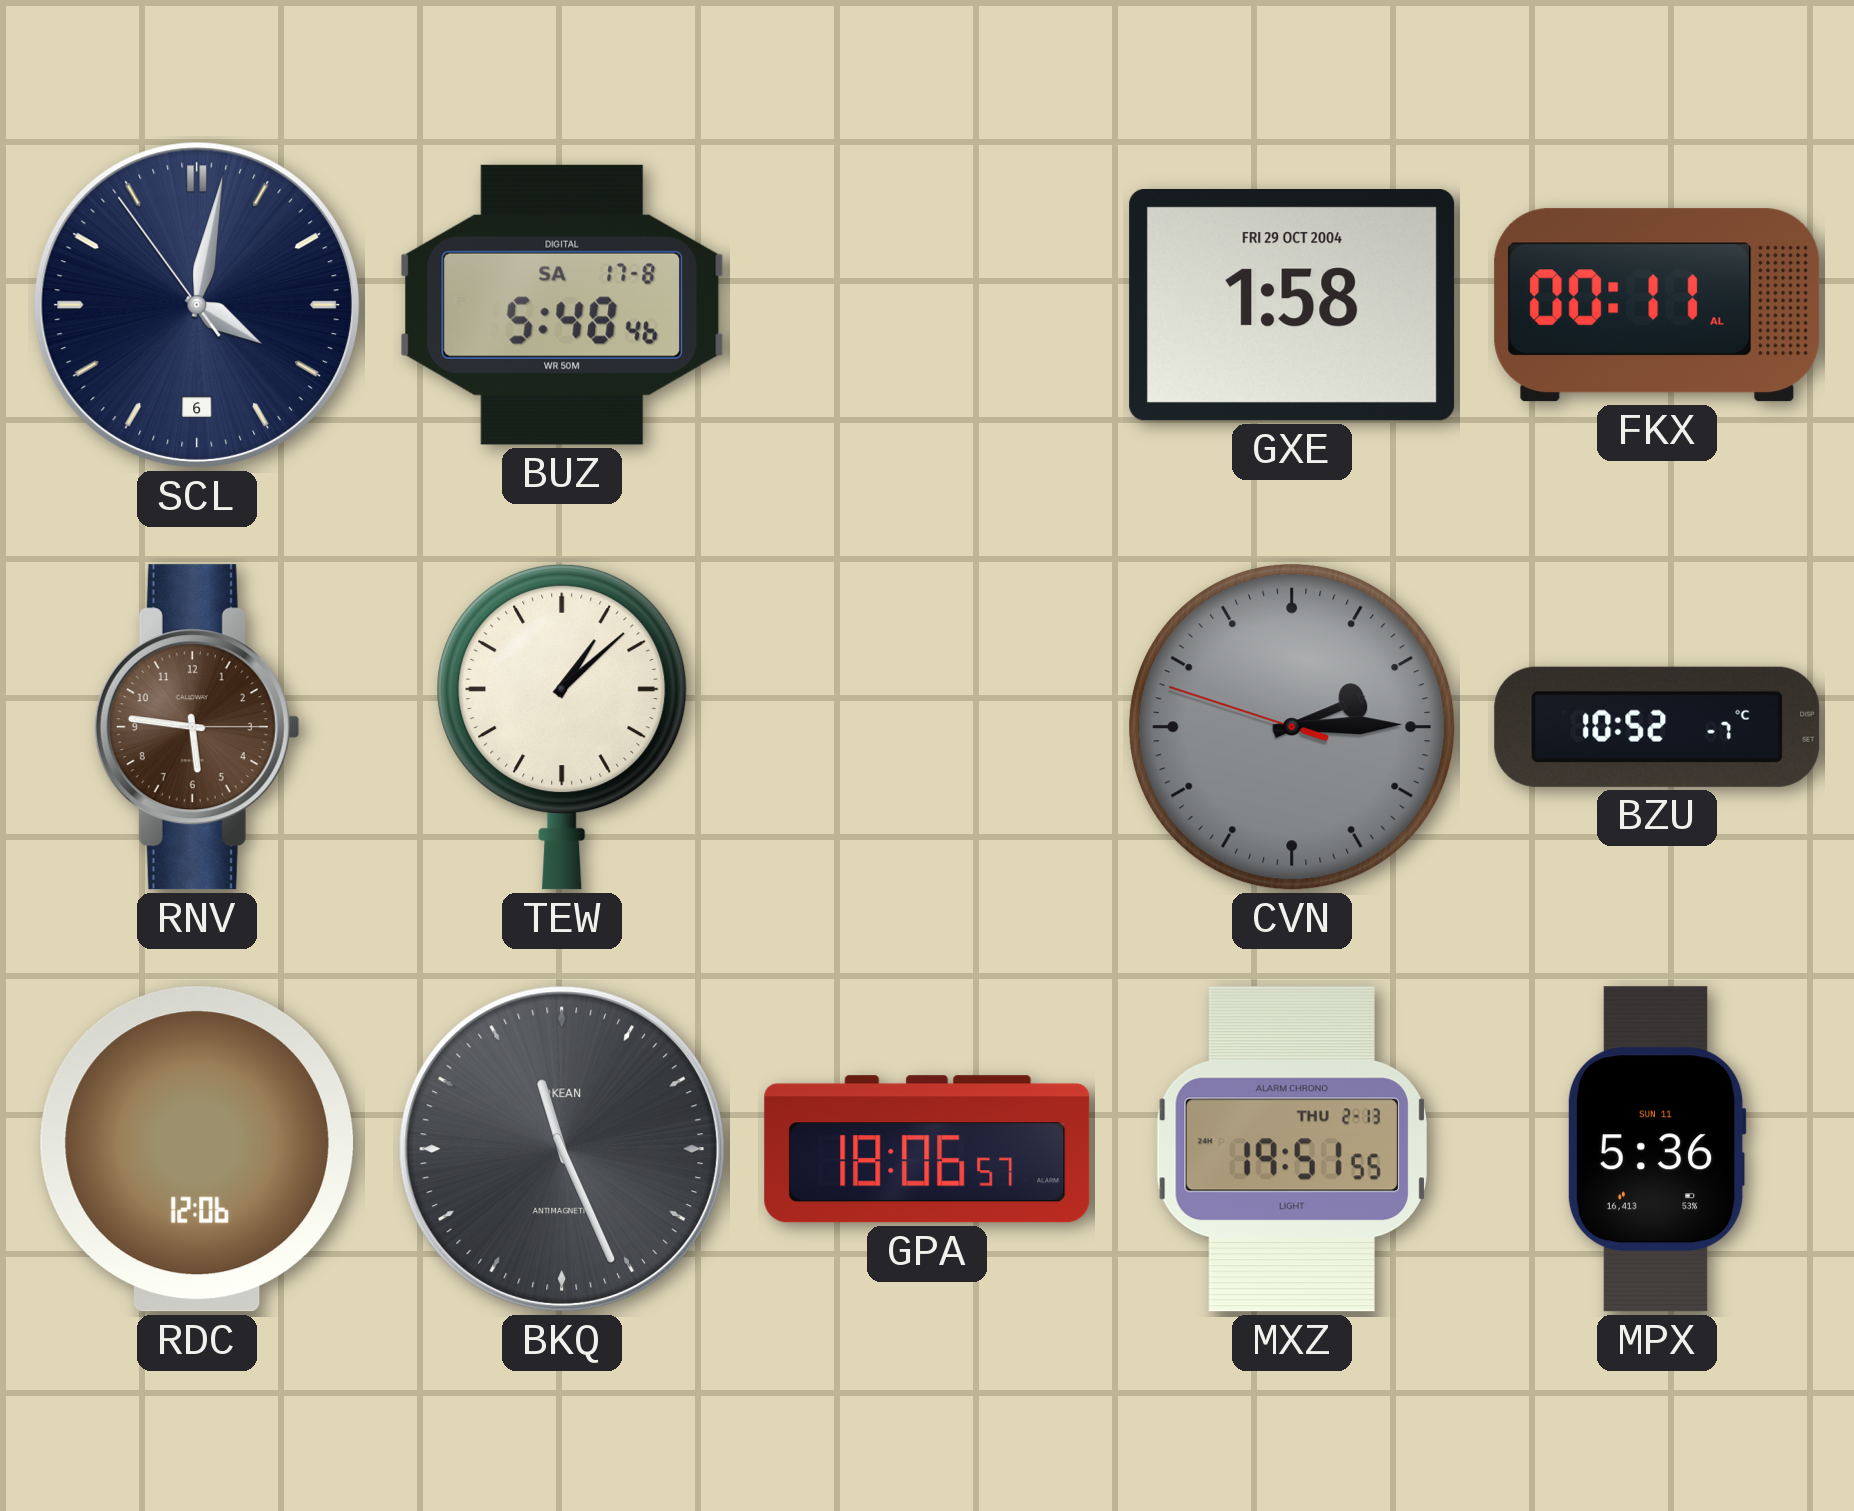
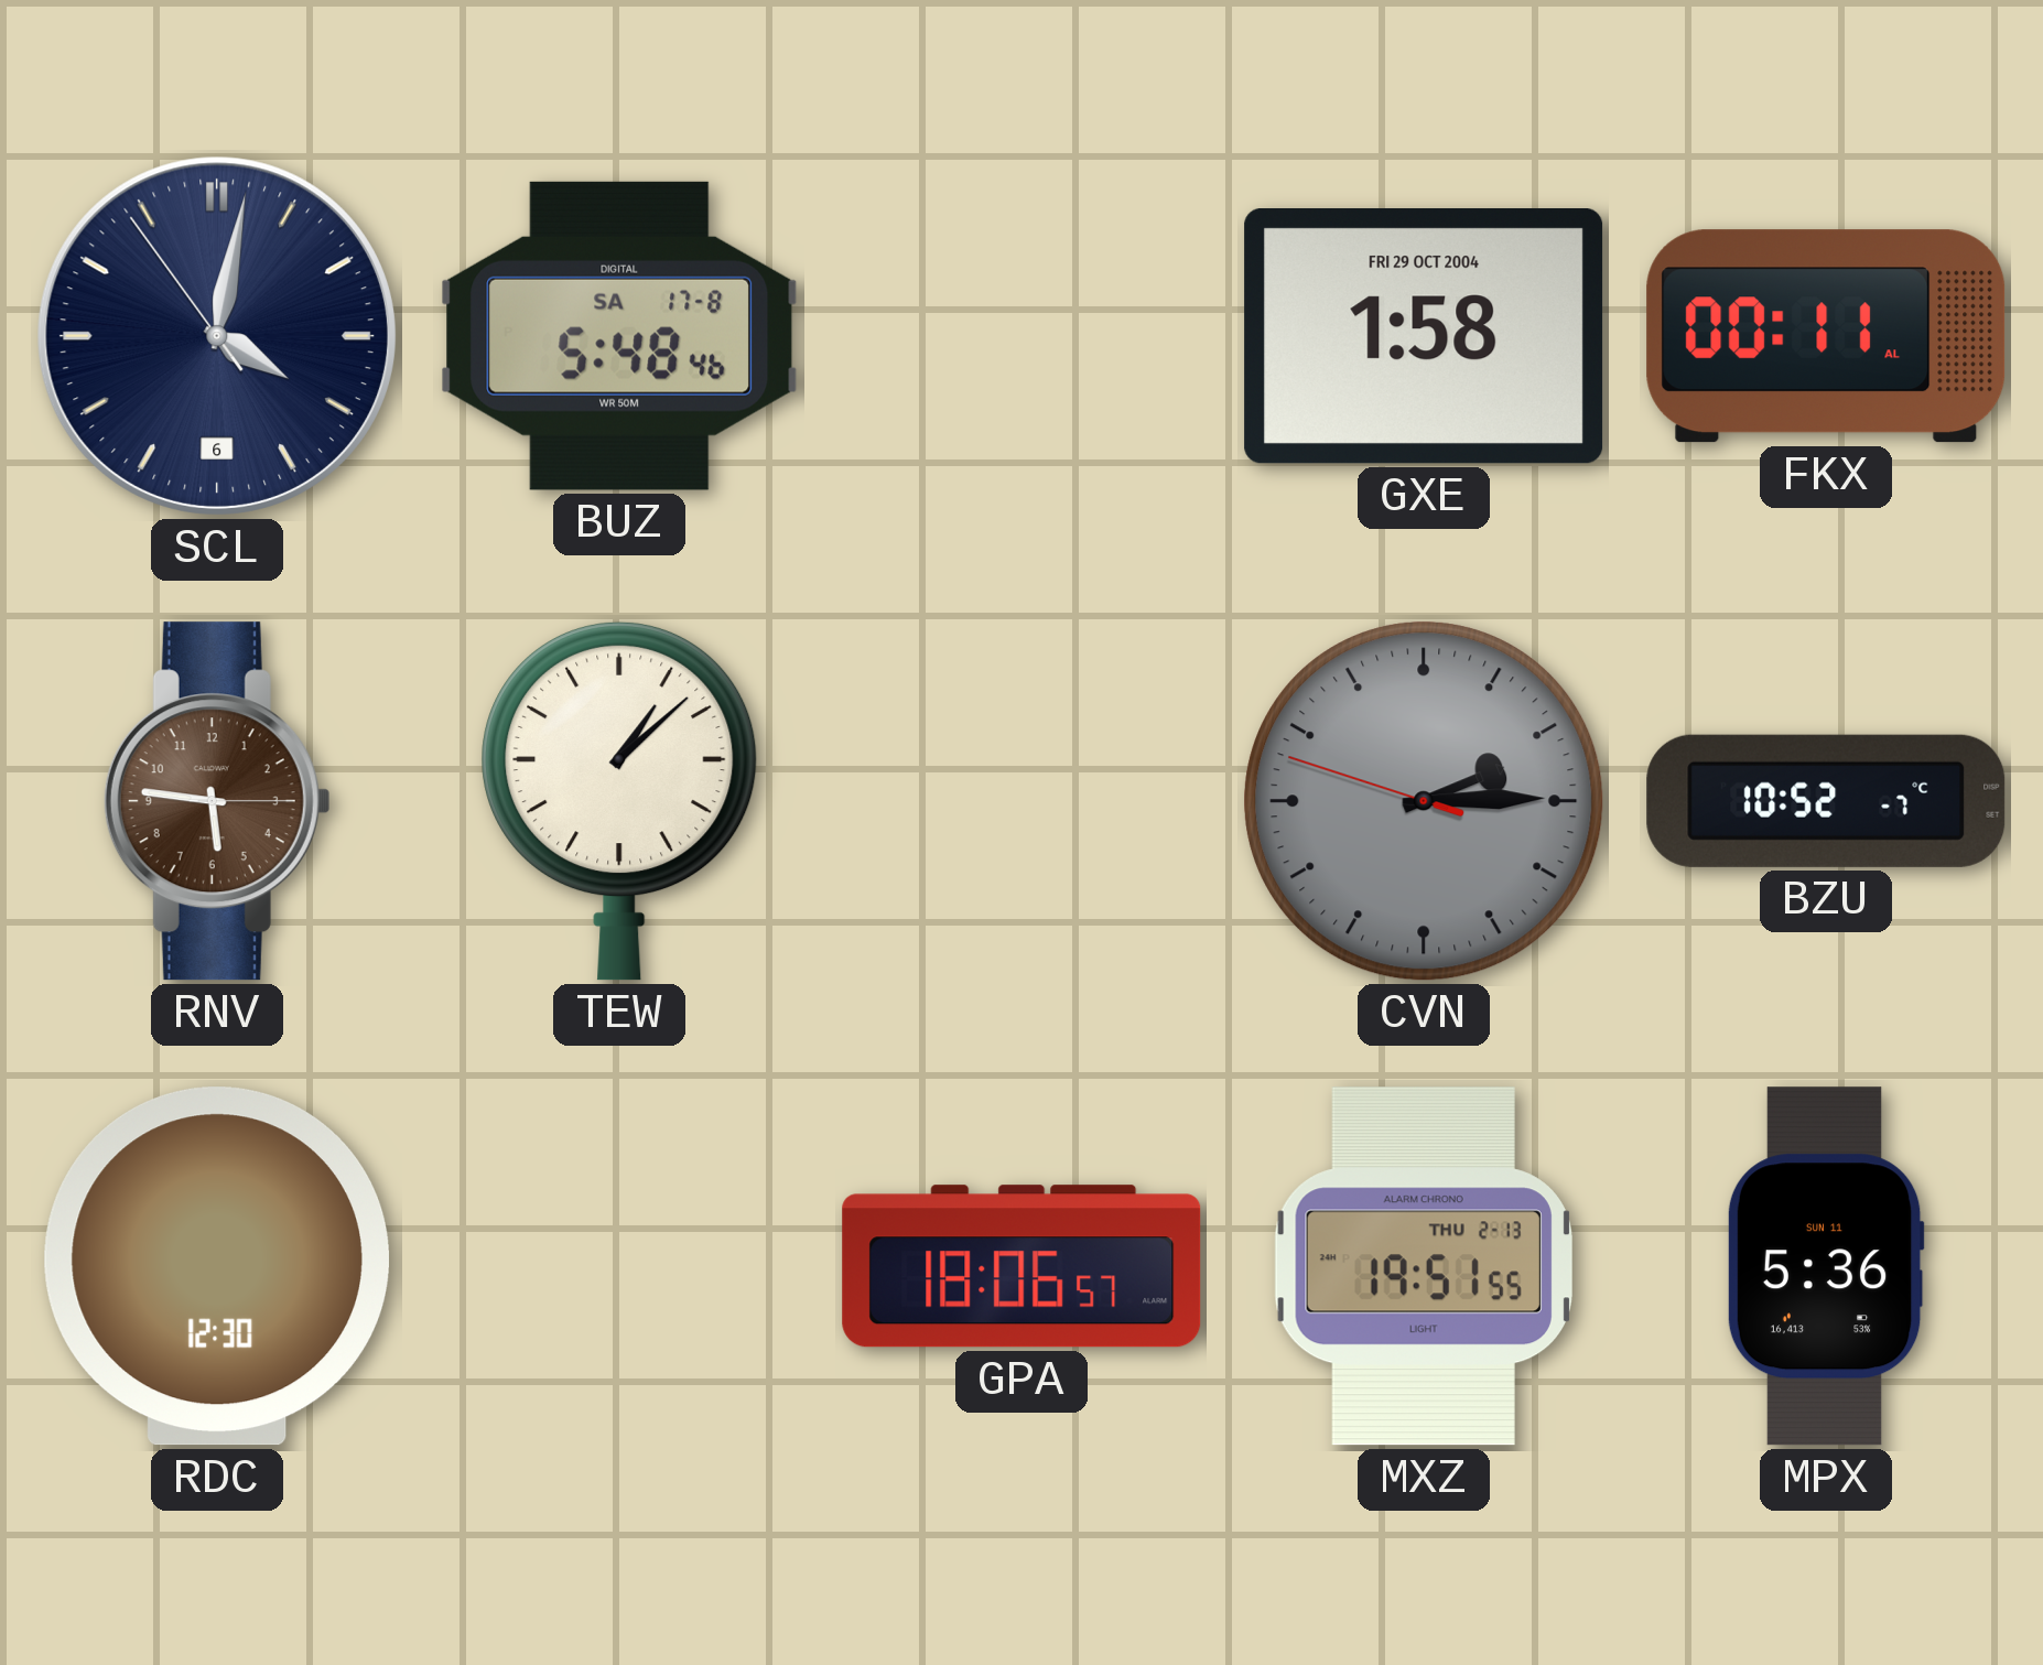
RDC: 12:06 -> 12:30
BKQ: 11:26 -> none
